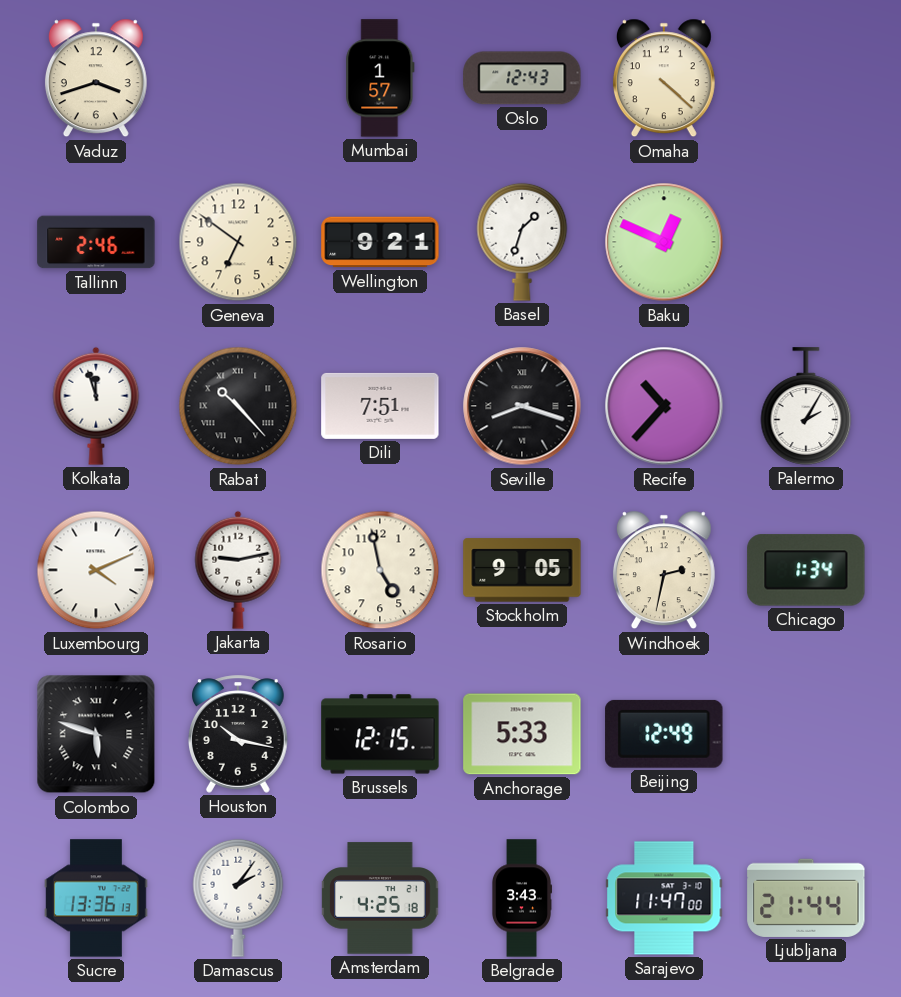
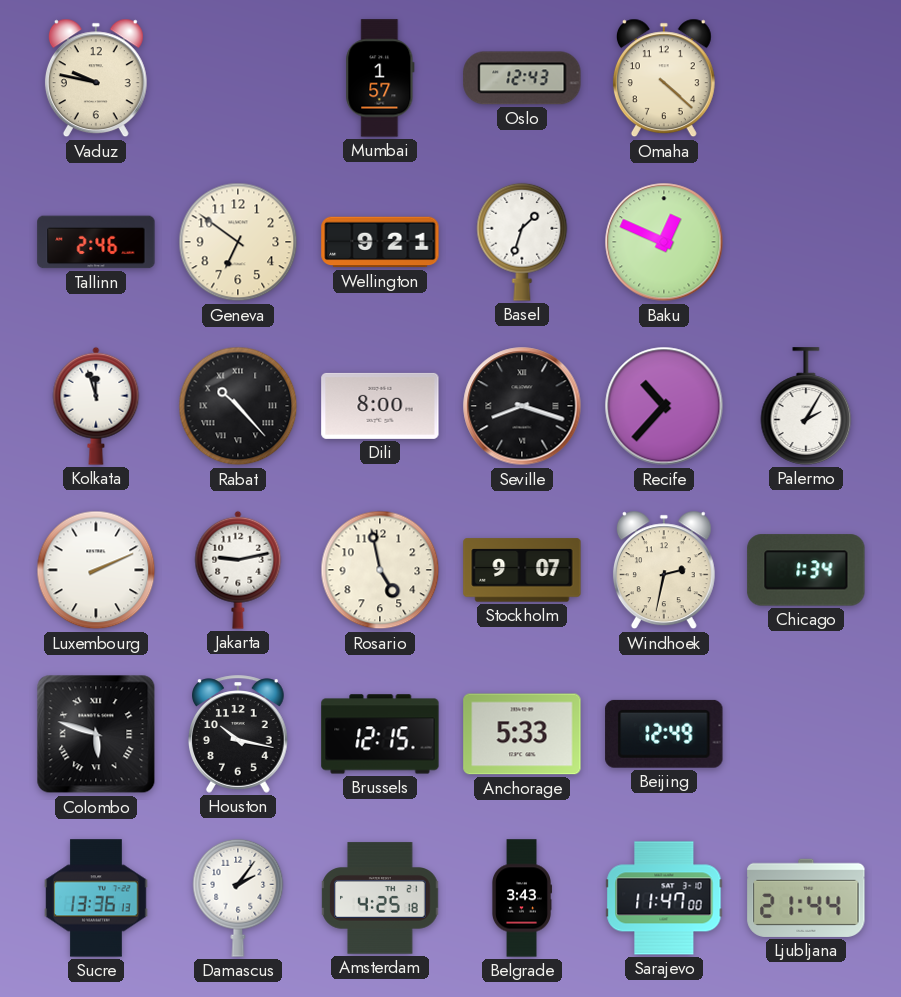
Vaduz: 3:42 -> 9:47
Dili: 7:51 -> 8:00
Luxembourg: 4:11 -> 2:11
Stockholm: 9:05 -> 9:07
